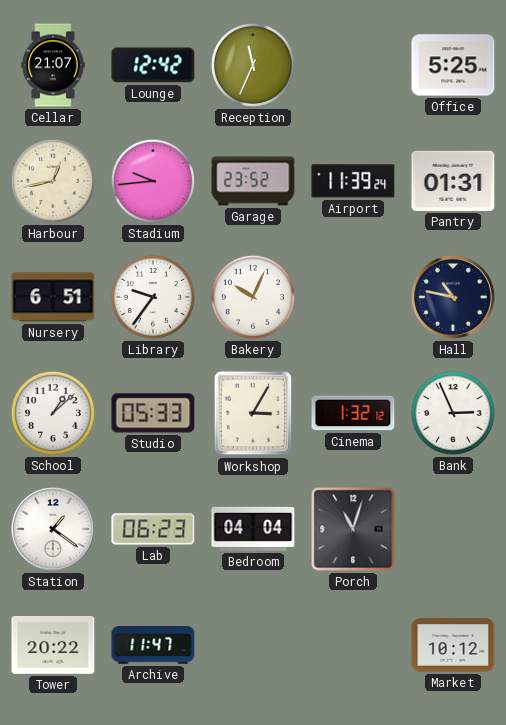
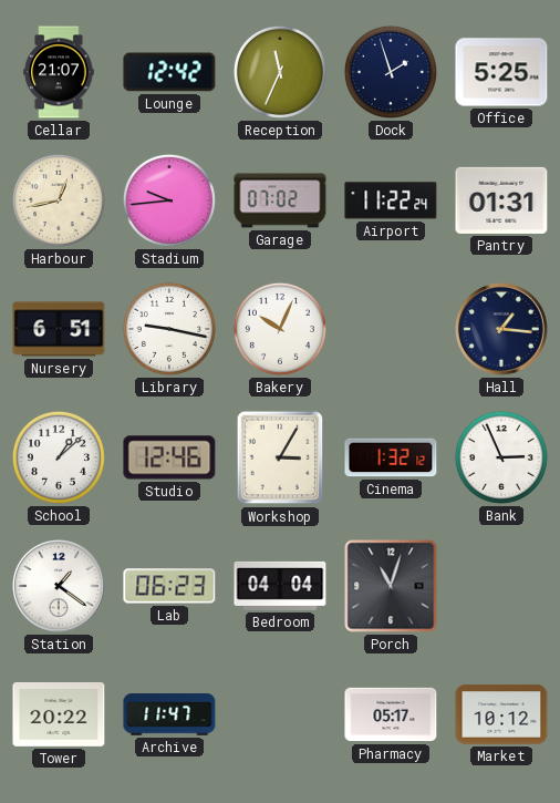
Dock: none -> 1:57
Garage: 23:52 -> 07:02
Airport: 11:39 -> 11:22
Library: 9:36 -> 9:17
Hall: 10:47 -> 1:16
Studio: 05:33 -> 12:46
Pharmacy: none -> 05:17
